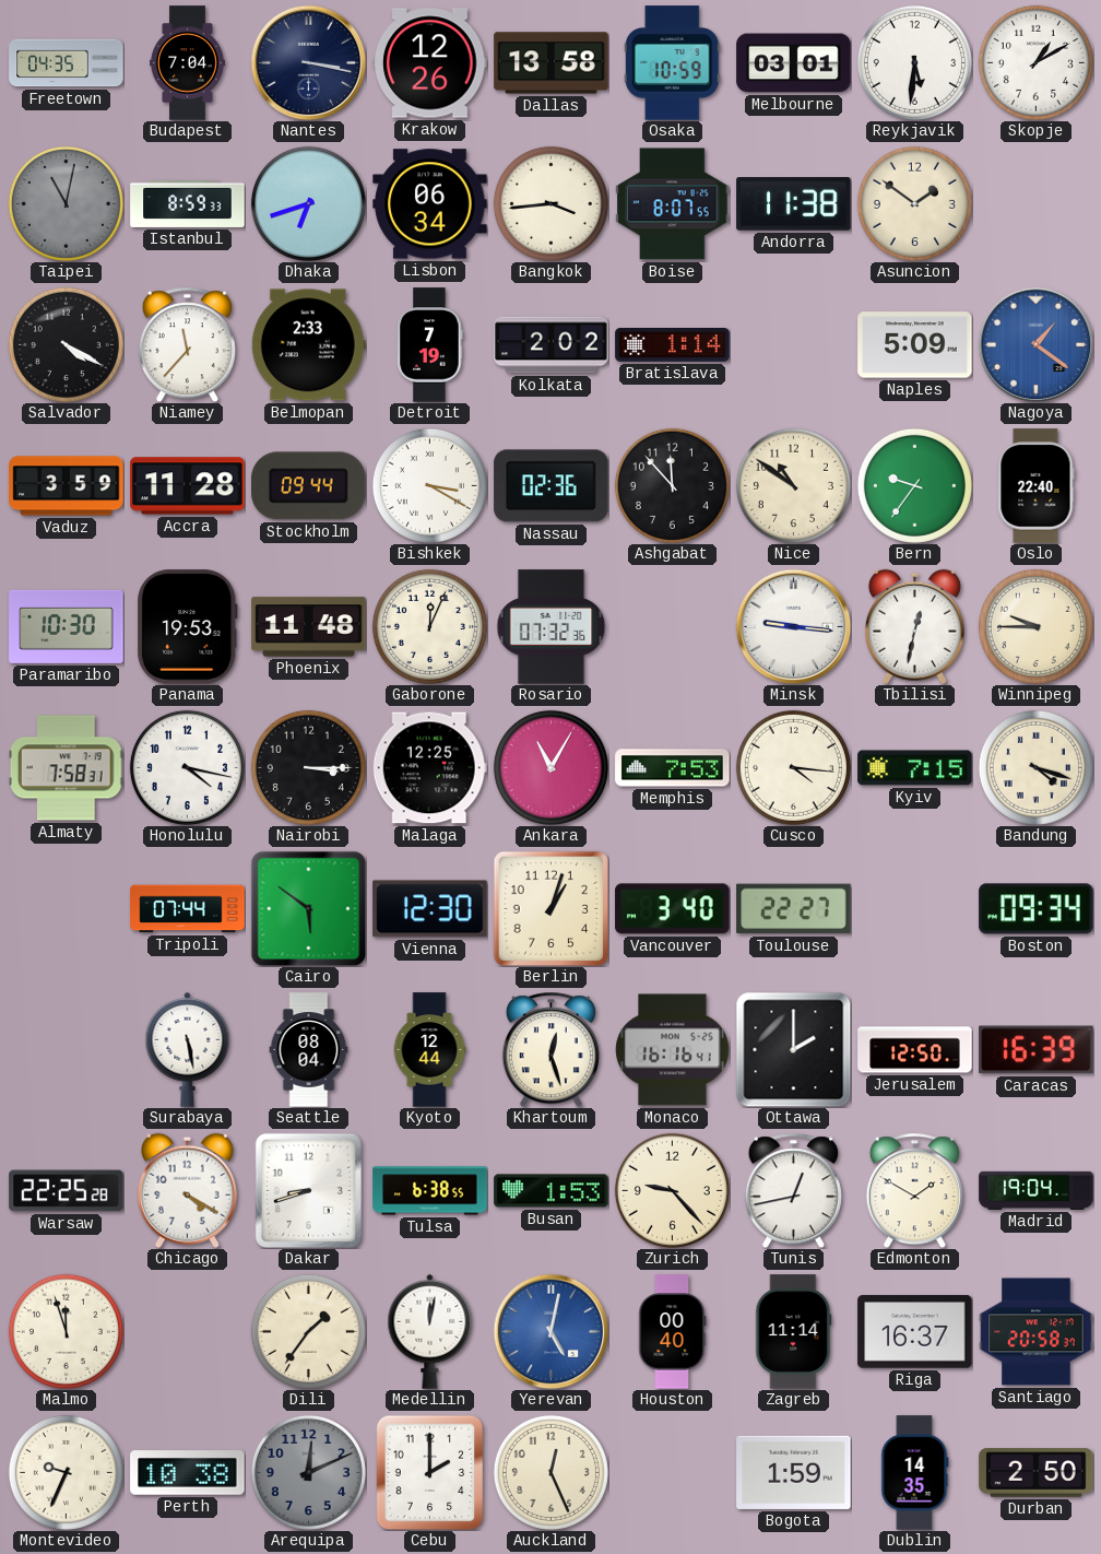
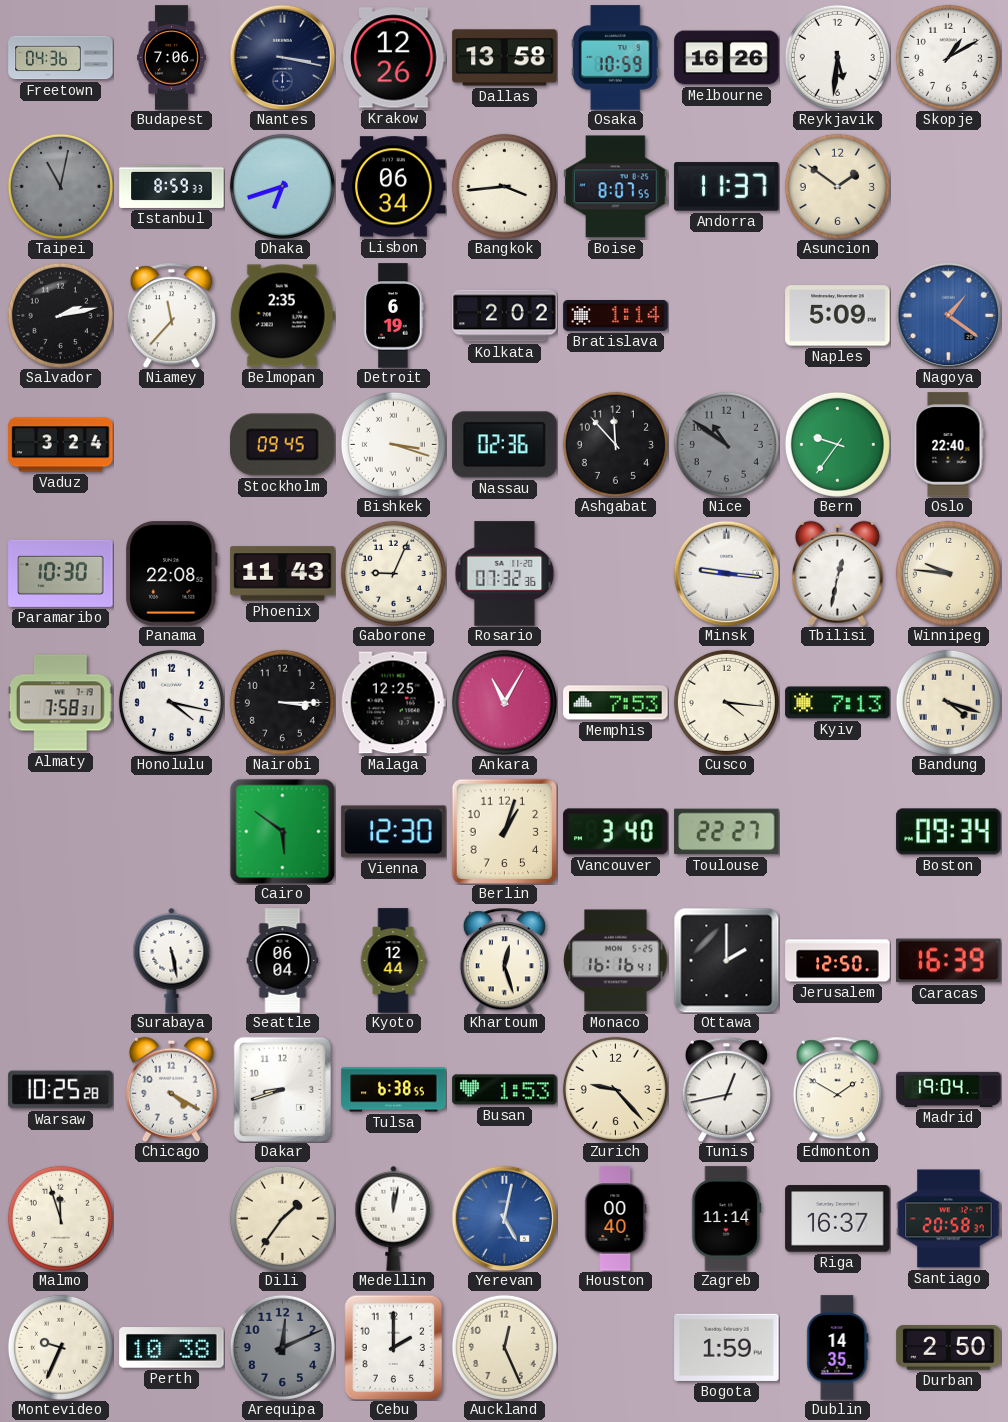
Freetown: 04:35 -> 04:36
Budapest: 7:04 -> 7:06
Melbourne: 03:01 -> 16:26
Andorra: 11:38 -> 11:37
Salvador: 4:20 -> 2:13
Belmopan: 2:33 -> 2:35
Detroit: 7:19 -> 6:19
Vaduz: 3:59 -> 3:24
Accra: 11:28 -> none
Stockholm: 09:44 -> 09:45
Bishkek: 3:20 -> 3:18
Nice dial: cream -> grey
Panama: 19:53 -> 22:08
Phoenix: 11:48 -> 11:43
Gaborone: 12:04 -> 9:04
Winnipeg: 9:45 -> 9:46
Kyiv: 7:15 -> 7:13
Tripoli: 07:44 -> none
Seattle: 08:04 -> 06:04
Warsaw: 22:25 -> 10:25
